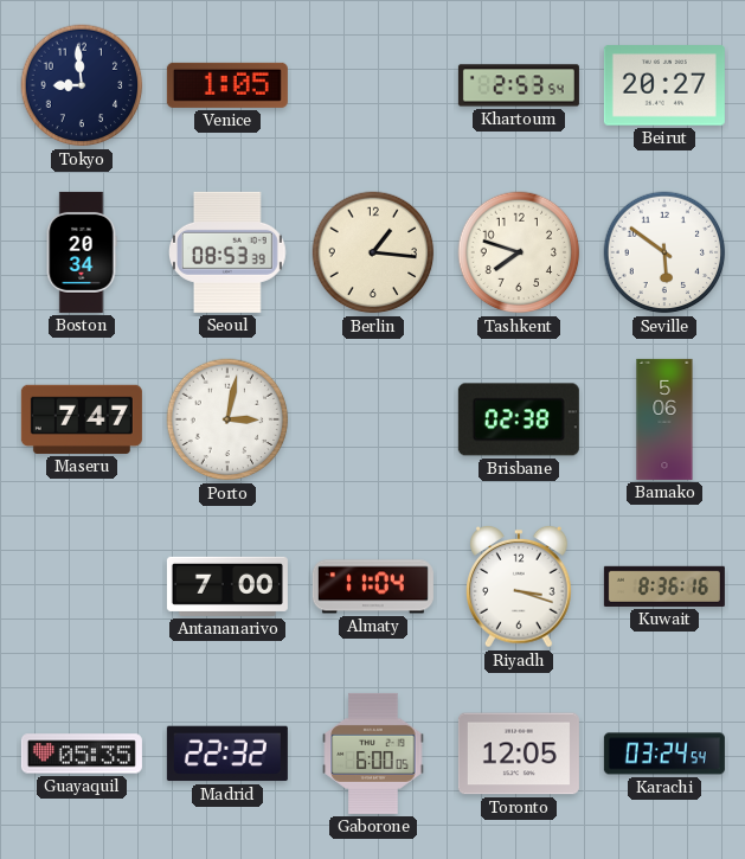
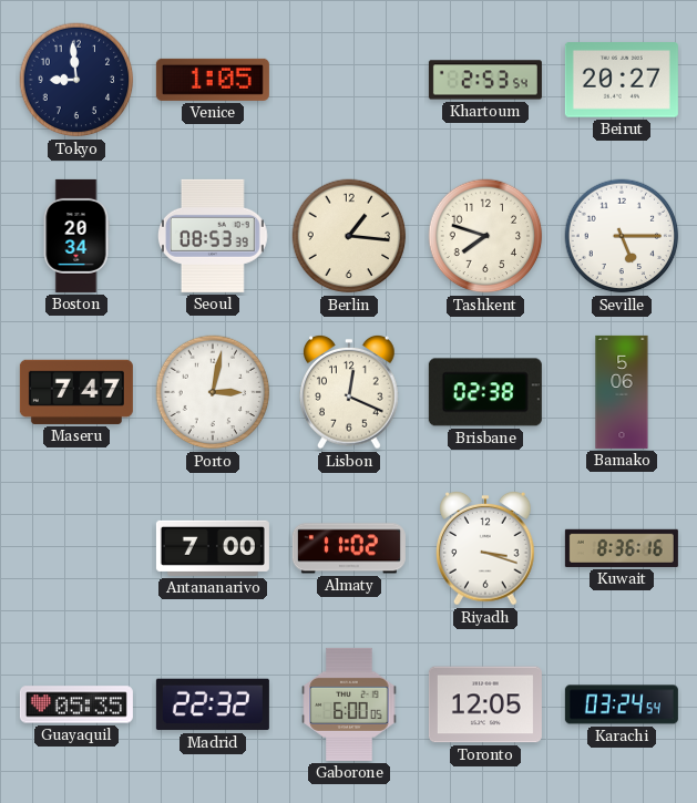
Seville: 5:51 -> 5:15
Lisbon: none -> 12:19
Almaty: 11:04 -> 11:02
